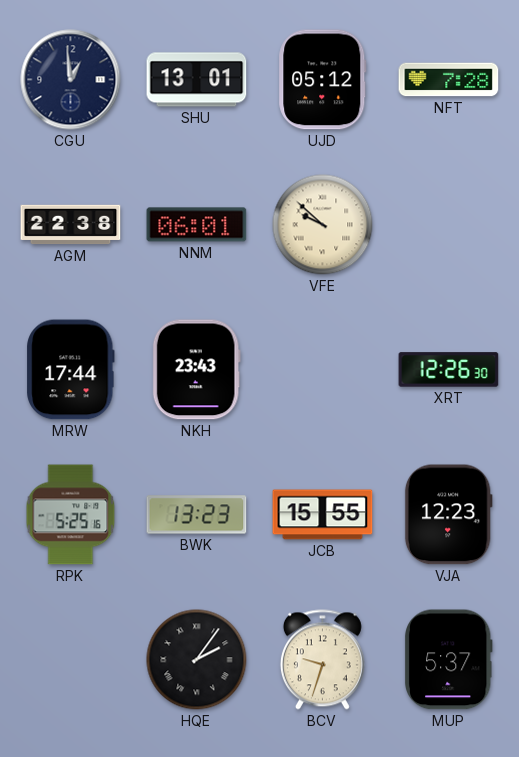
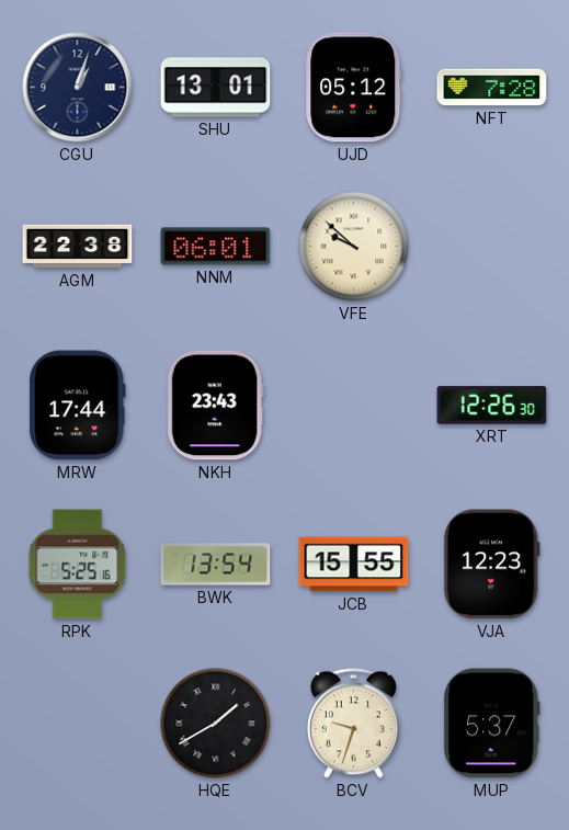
CGU: 12:59 -> 1:03
BWK: 13:23 -> 13:54
HQE: 2:06 -> 1:40
